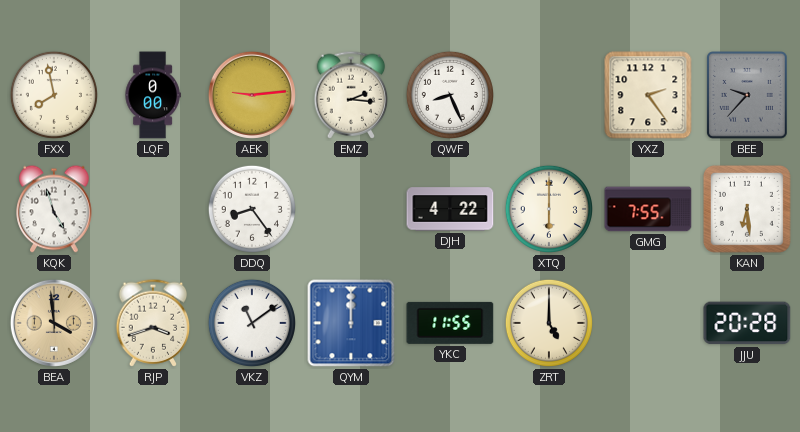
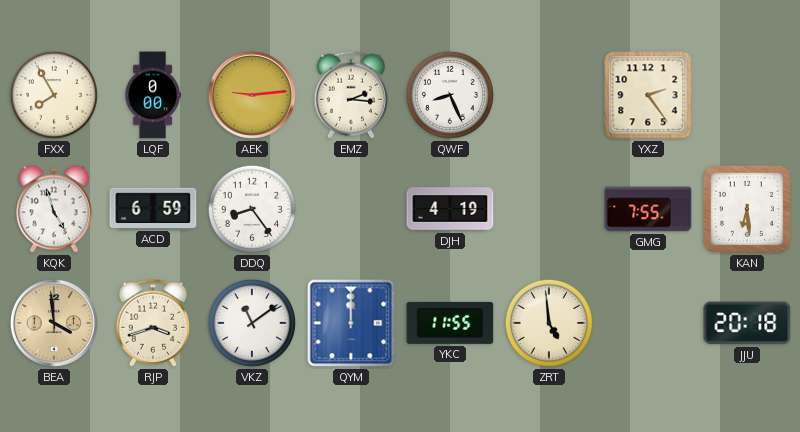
FXX: 7:58 -> 7:55
BEE: 9:37 -> none
ACD: none -> 6:59
DJH: 4:22 -> 4:19
XTQ: 6:00 -> none
ZRT: 5:00 -> 4:59
JJU: 20:28 -> 20:18
